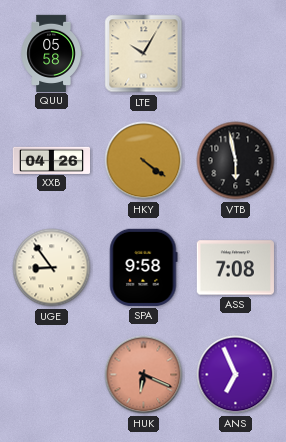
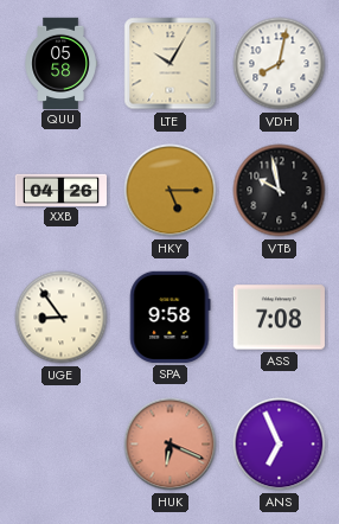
VDH: none -> 8:02
HKY: 4:21 -> 5:15
VTB: 5:58 -> 9:58
